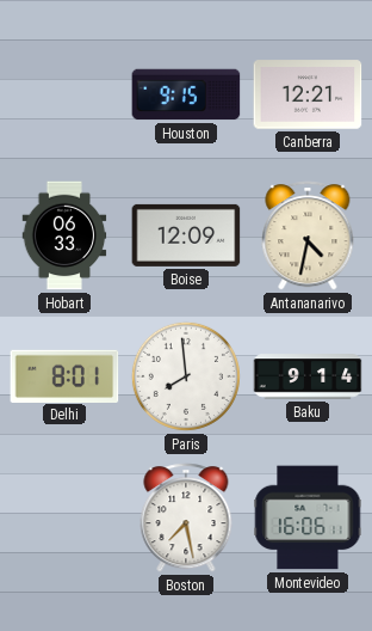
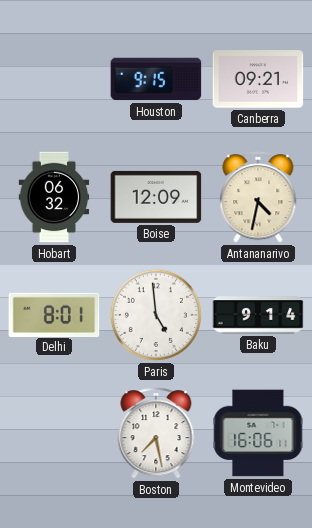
Canberra: 12:21 -> 09:21
Hobart: 06:33 -> 06:32
Paris: 7:59 -> 4:59
